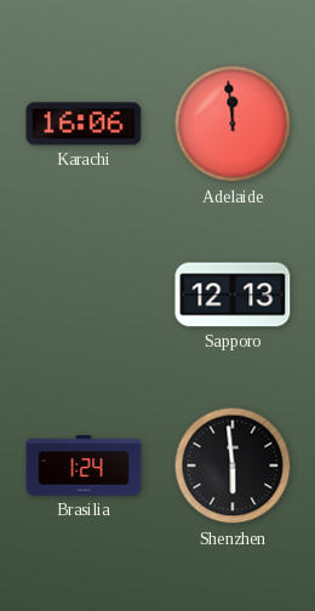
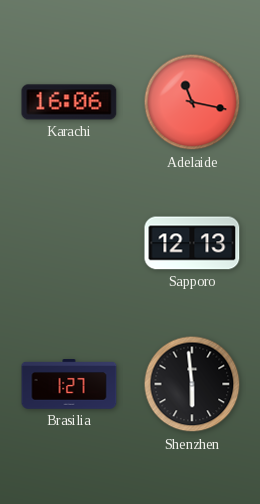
Adelaide: 11:59 -> 11:17
Brasilia: 1:24 -> 1:27
